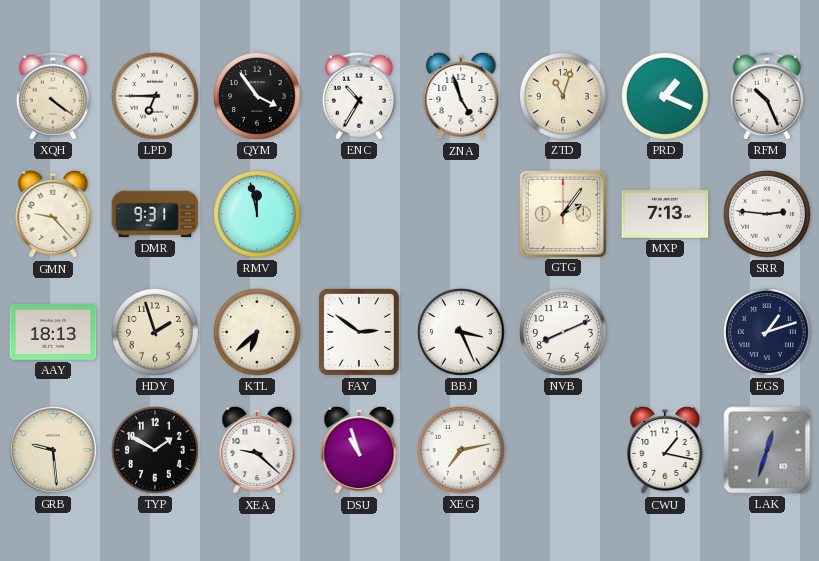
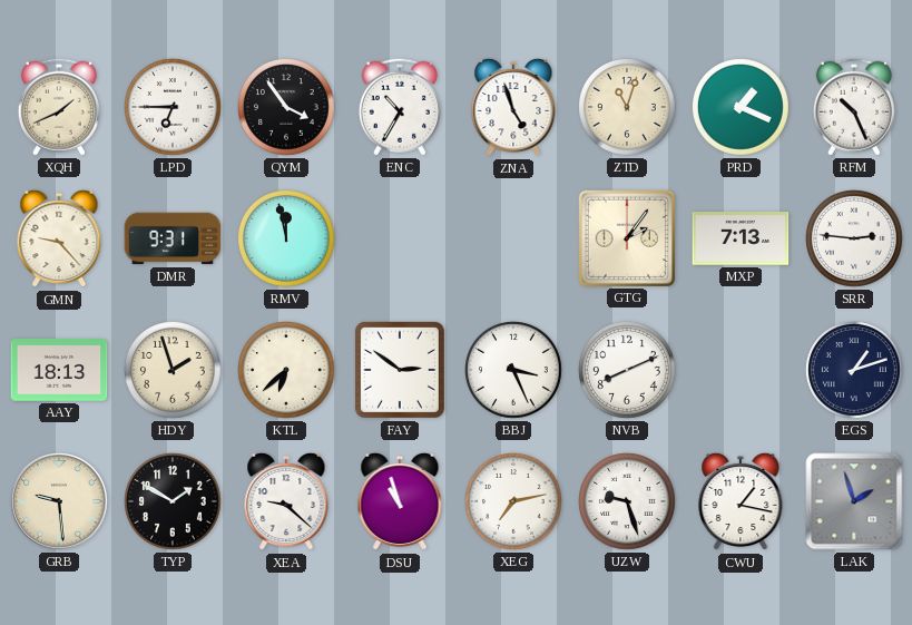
XQH: 4:21 -> 1:41
UZW: none -> 9:27
LAK: 12:33 -> 1:57
